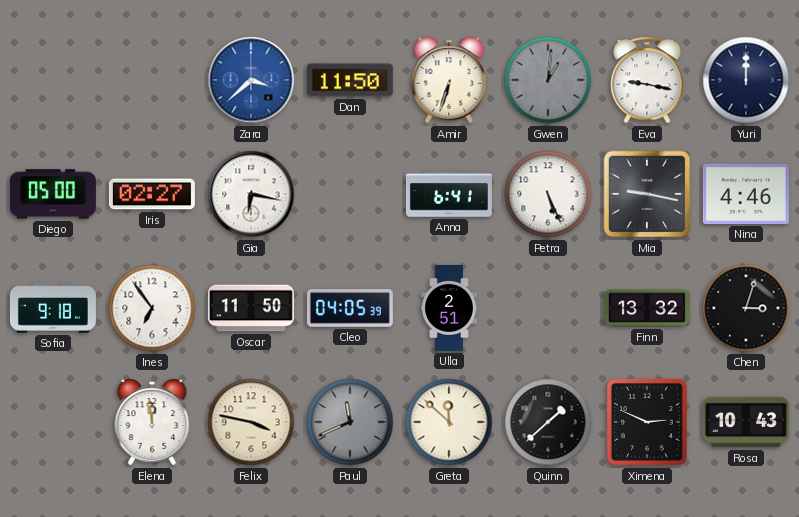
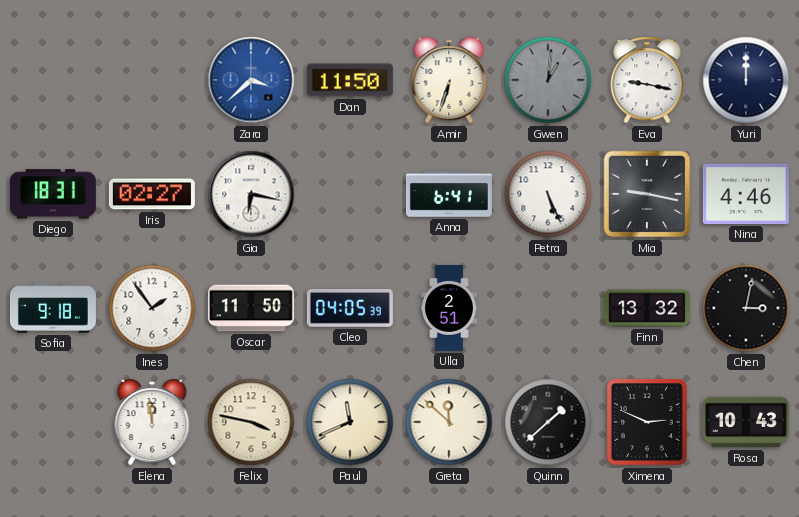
Diego: 05:00 -> 18:31
Ines: 6:54 -> 1:54
Chen: 3:03 -> 3:02
Paul dial: grey -> cream
